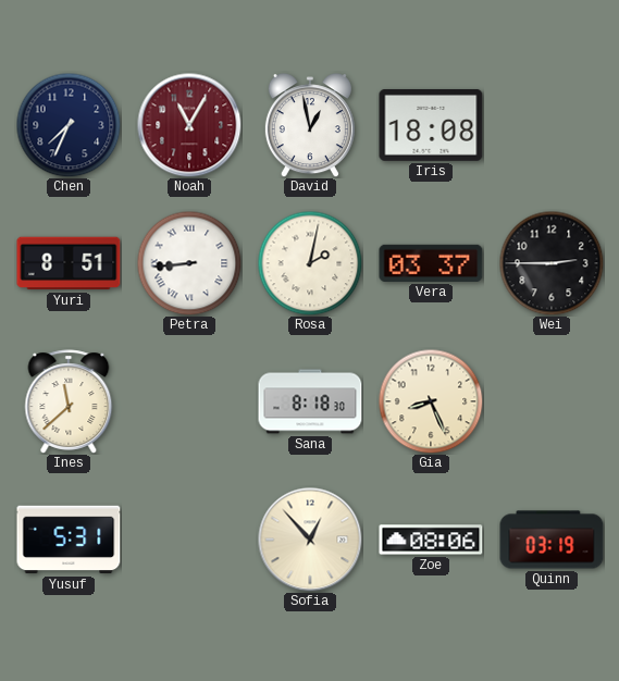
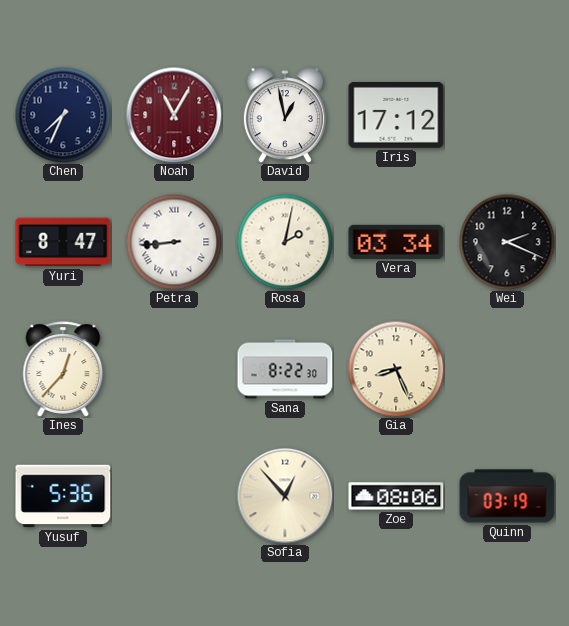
Iris: 18:08 -> 17:12
Yuri: 8:51 -> 8:47
Vera: 03:37 -> 03:34
Wei: 2:45 -> 2:19
Ines: 11:38 -> 12:37
Sana: 8:18 -> 8:22
Yusuf: 5:31 -> 5:36
